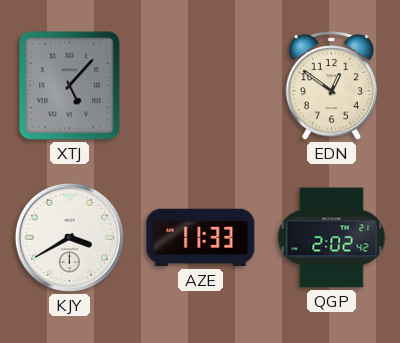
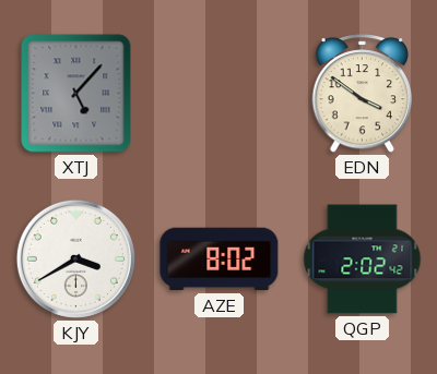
EDN: 12:51 -> 3:51
AZE: 11:33 -> 8:02
